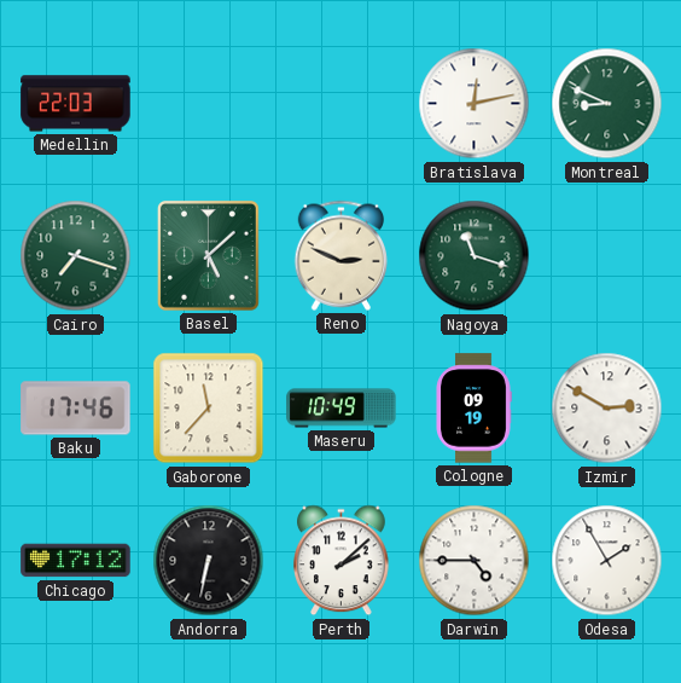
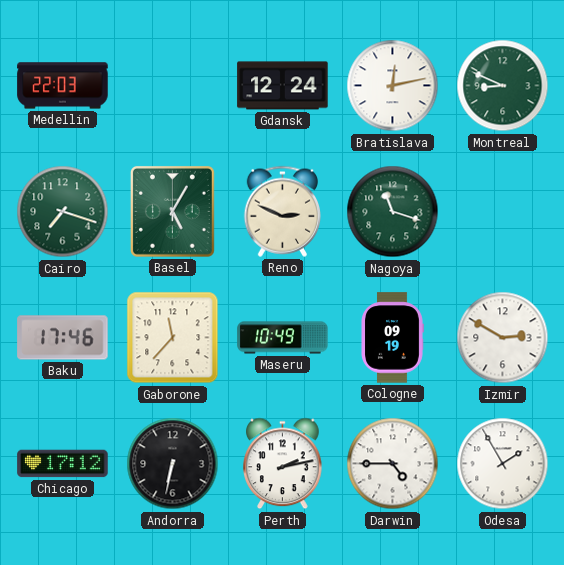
Gdansk: none -> 12:24
Basel: 5:08 -> 5:05
Perth: 2:08 -> 2:13
